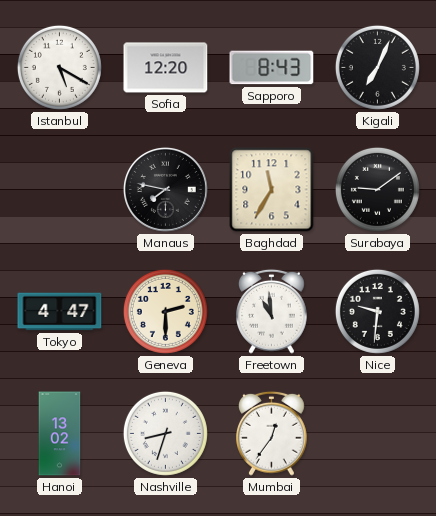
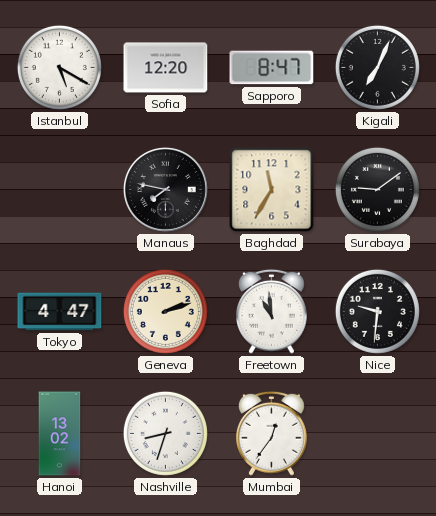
Sapporo: 8:43 -> 8:47
Geneva: 2:30 -> 2:12
